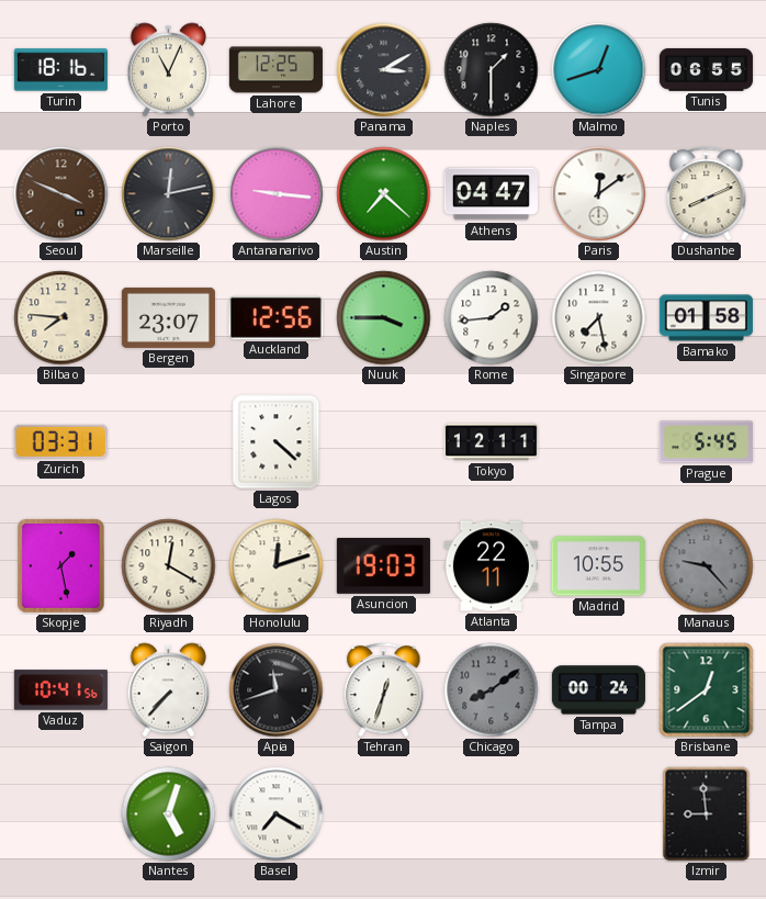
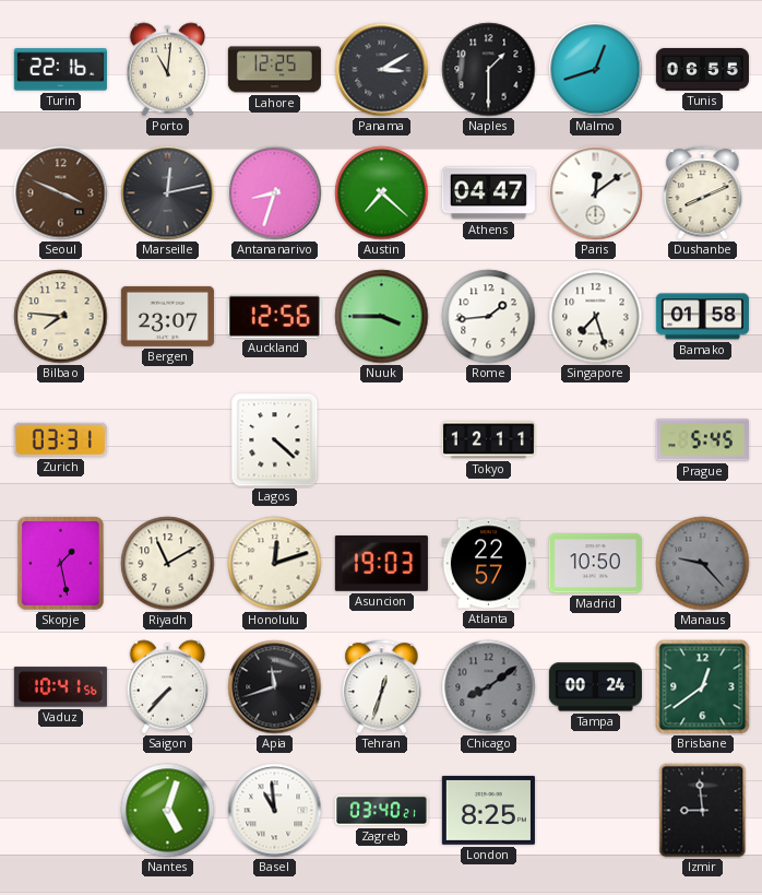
Turin: 18:16 -> 22:16
Porto: 11:04 -> 11:01
Antananarivo: 9:16 -> 8:33
Singapore: 7:28 -> 7:27
Riyadh: 12:20 -> 11:10
Atlanta: 22:11 -> 22:57
Madrid: 10:55 -> 10:50
Basel: 7:20 -> 10:59
Zagreb: none -> 03:40
London: none -> 8:25
